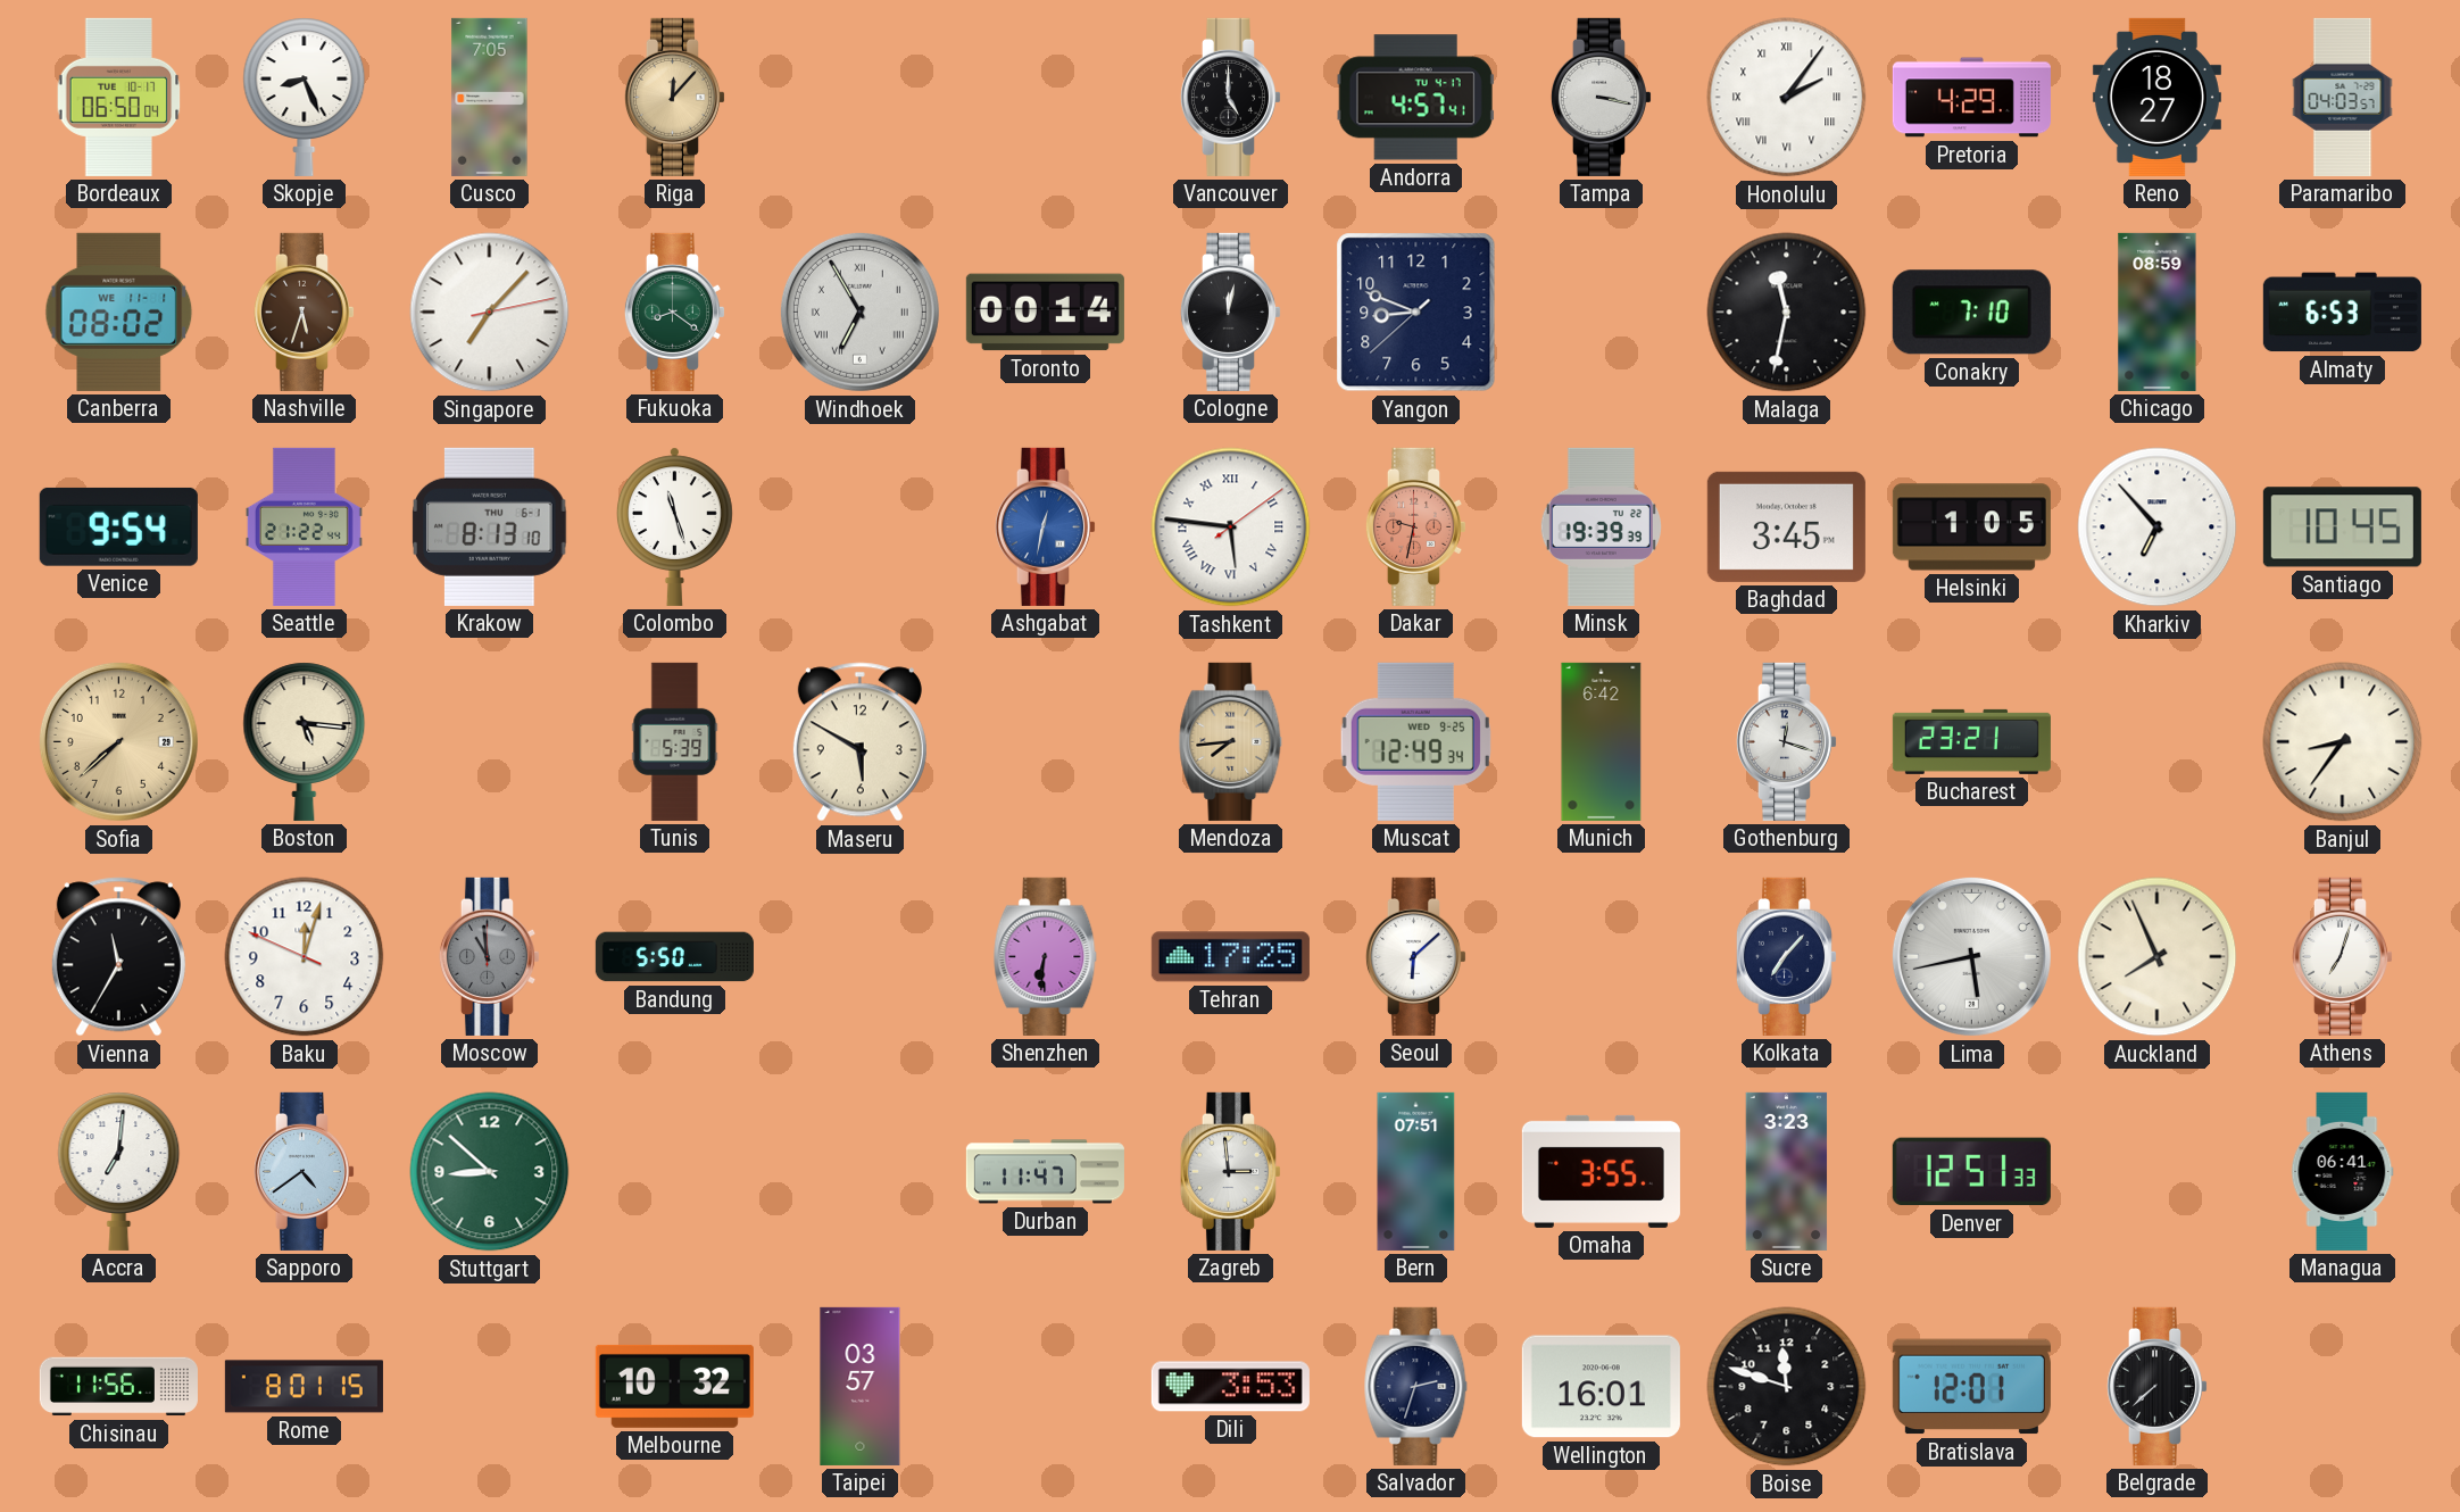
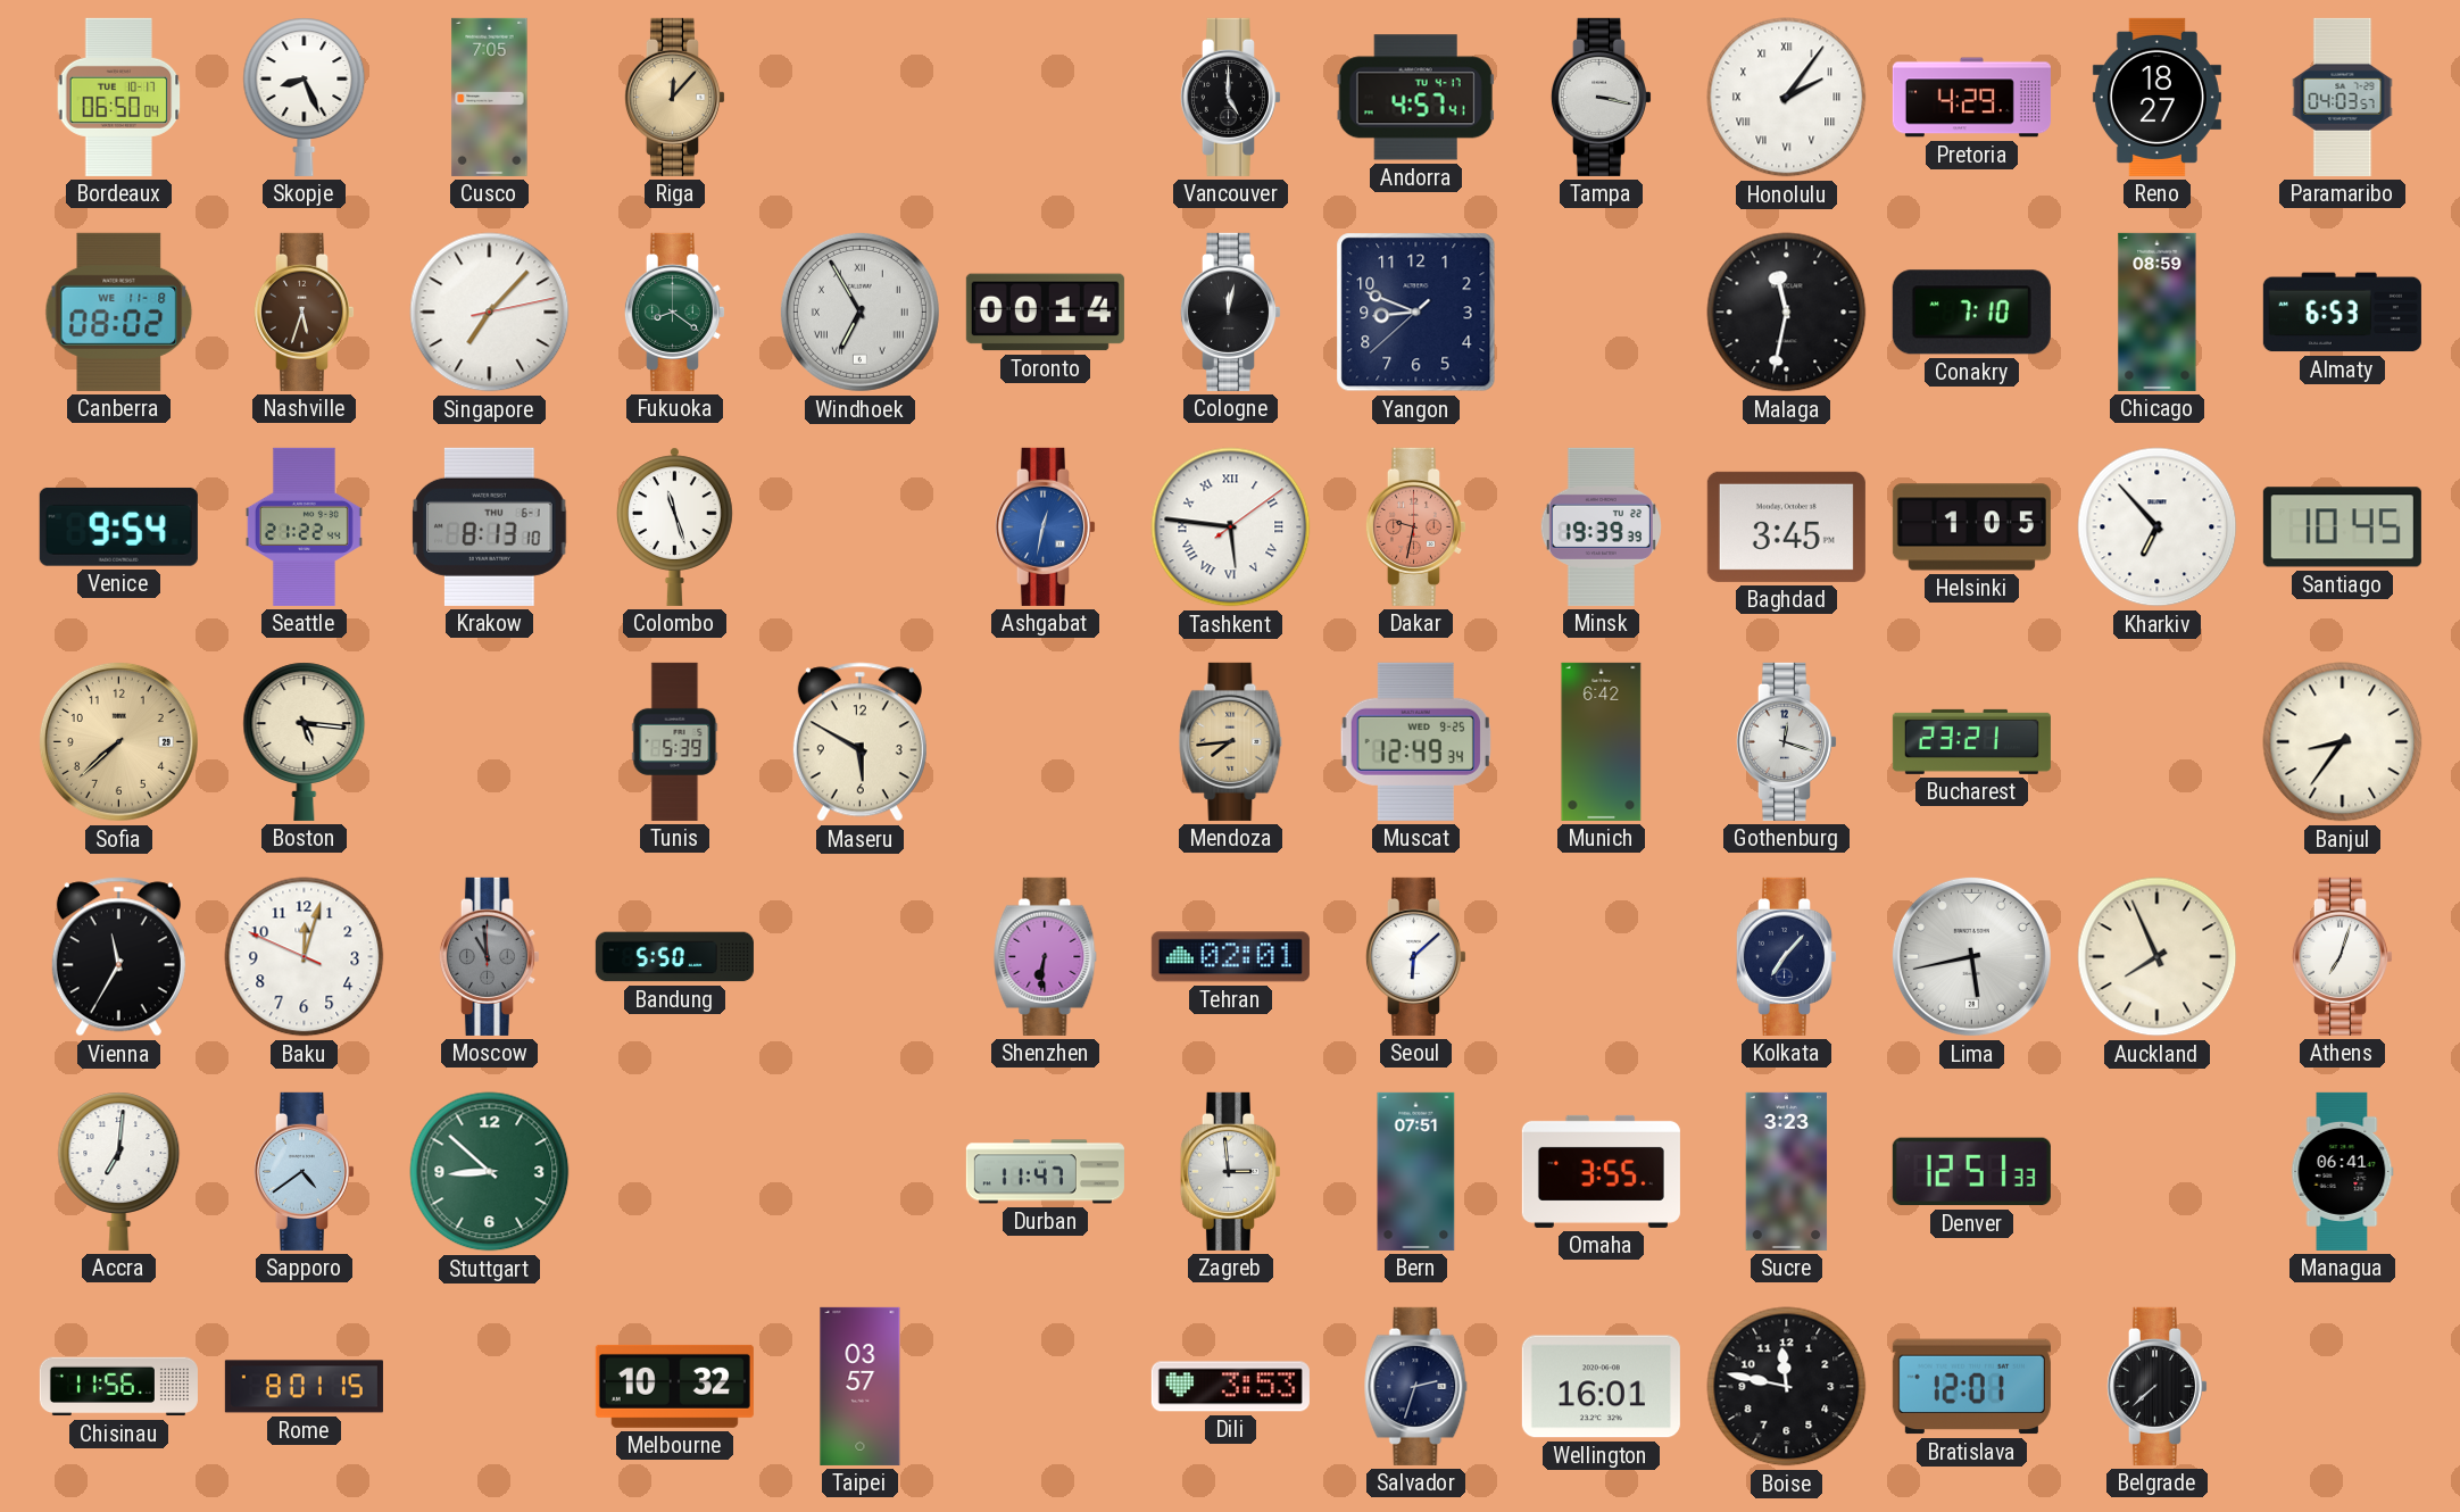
Canberra date: WE 11-1 -> WE 11-8
Tehran: 17:25 -> 02:01
Boise: 11:48 -> 11:47
